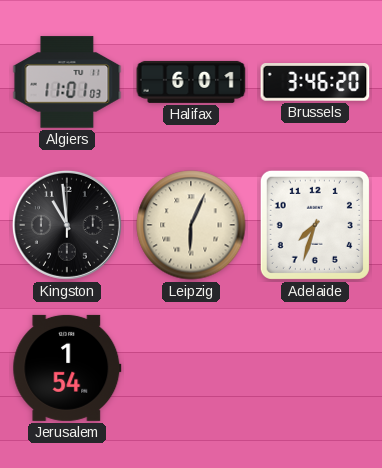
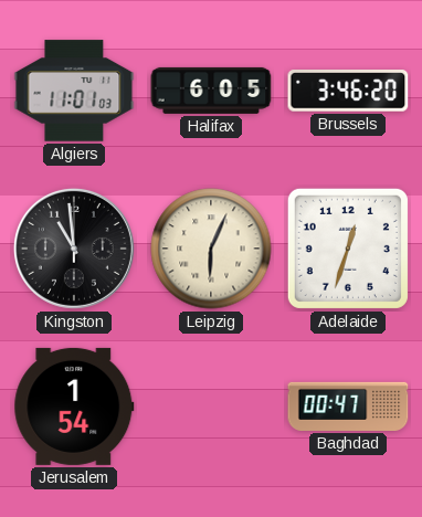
Halifax: 6:01 -> 6:05
Adelaide: 7:33 -> 12:33
Baghdad: none -> 00:47
